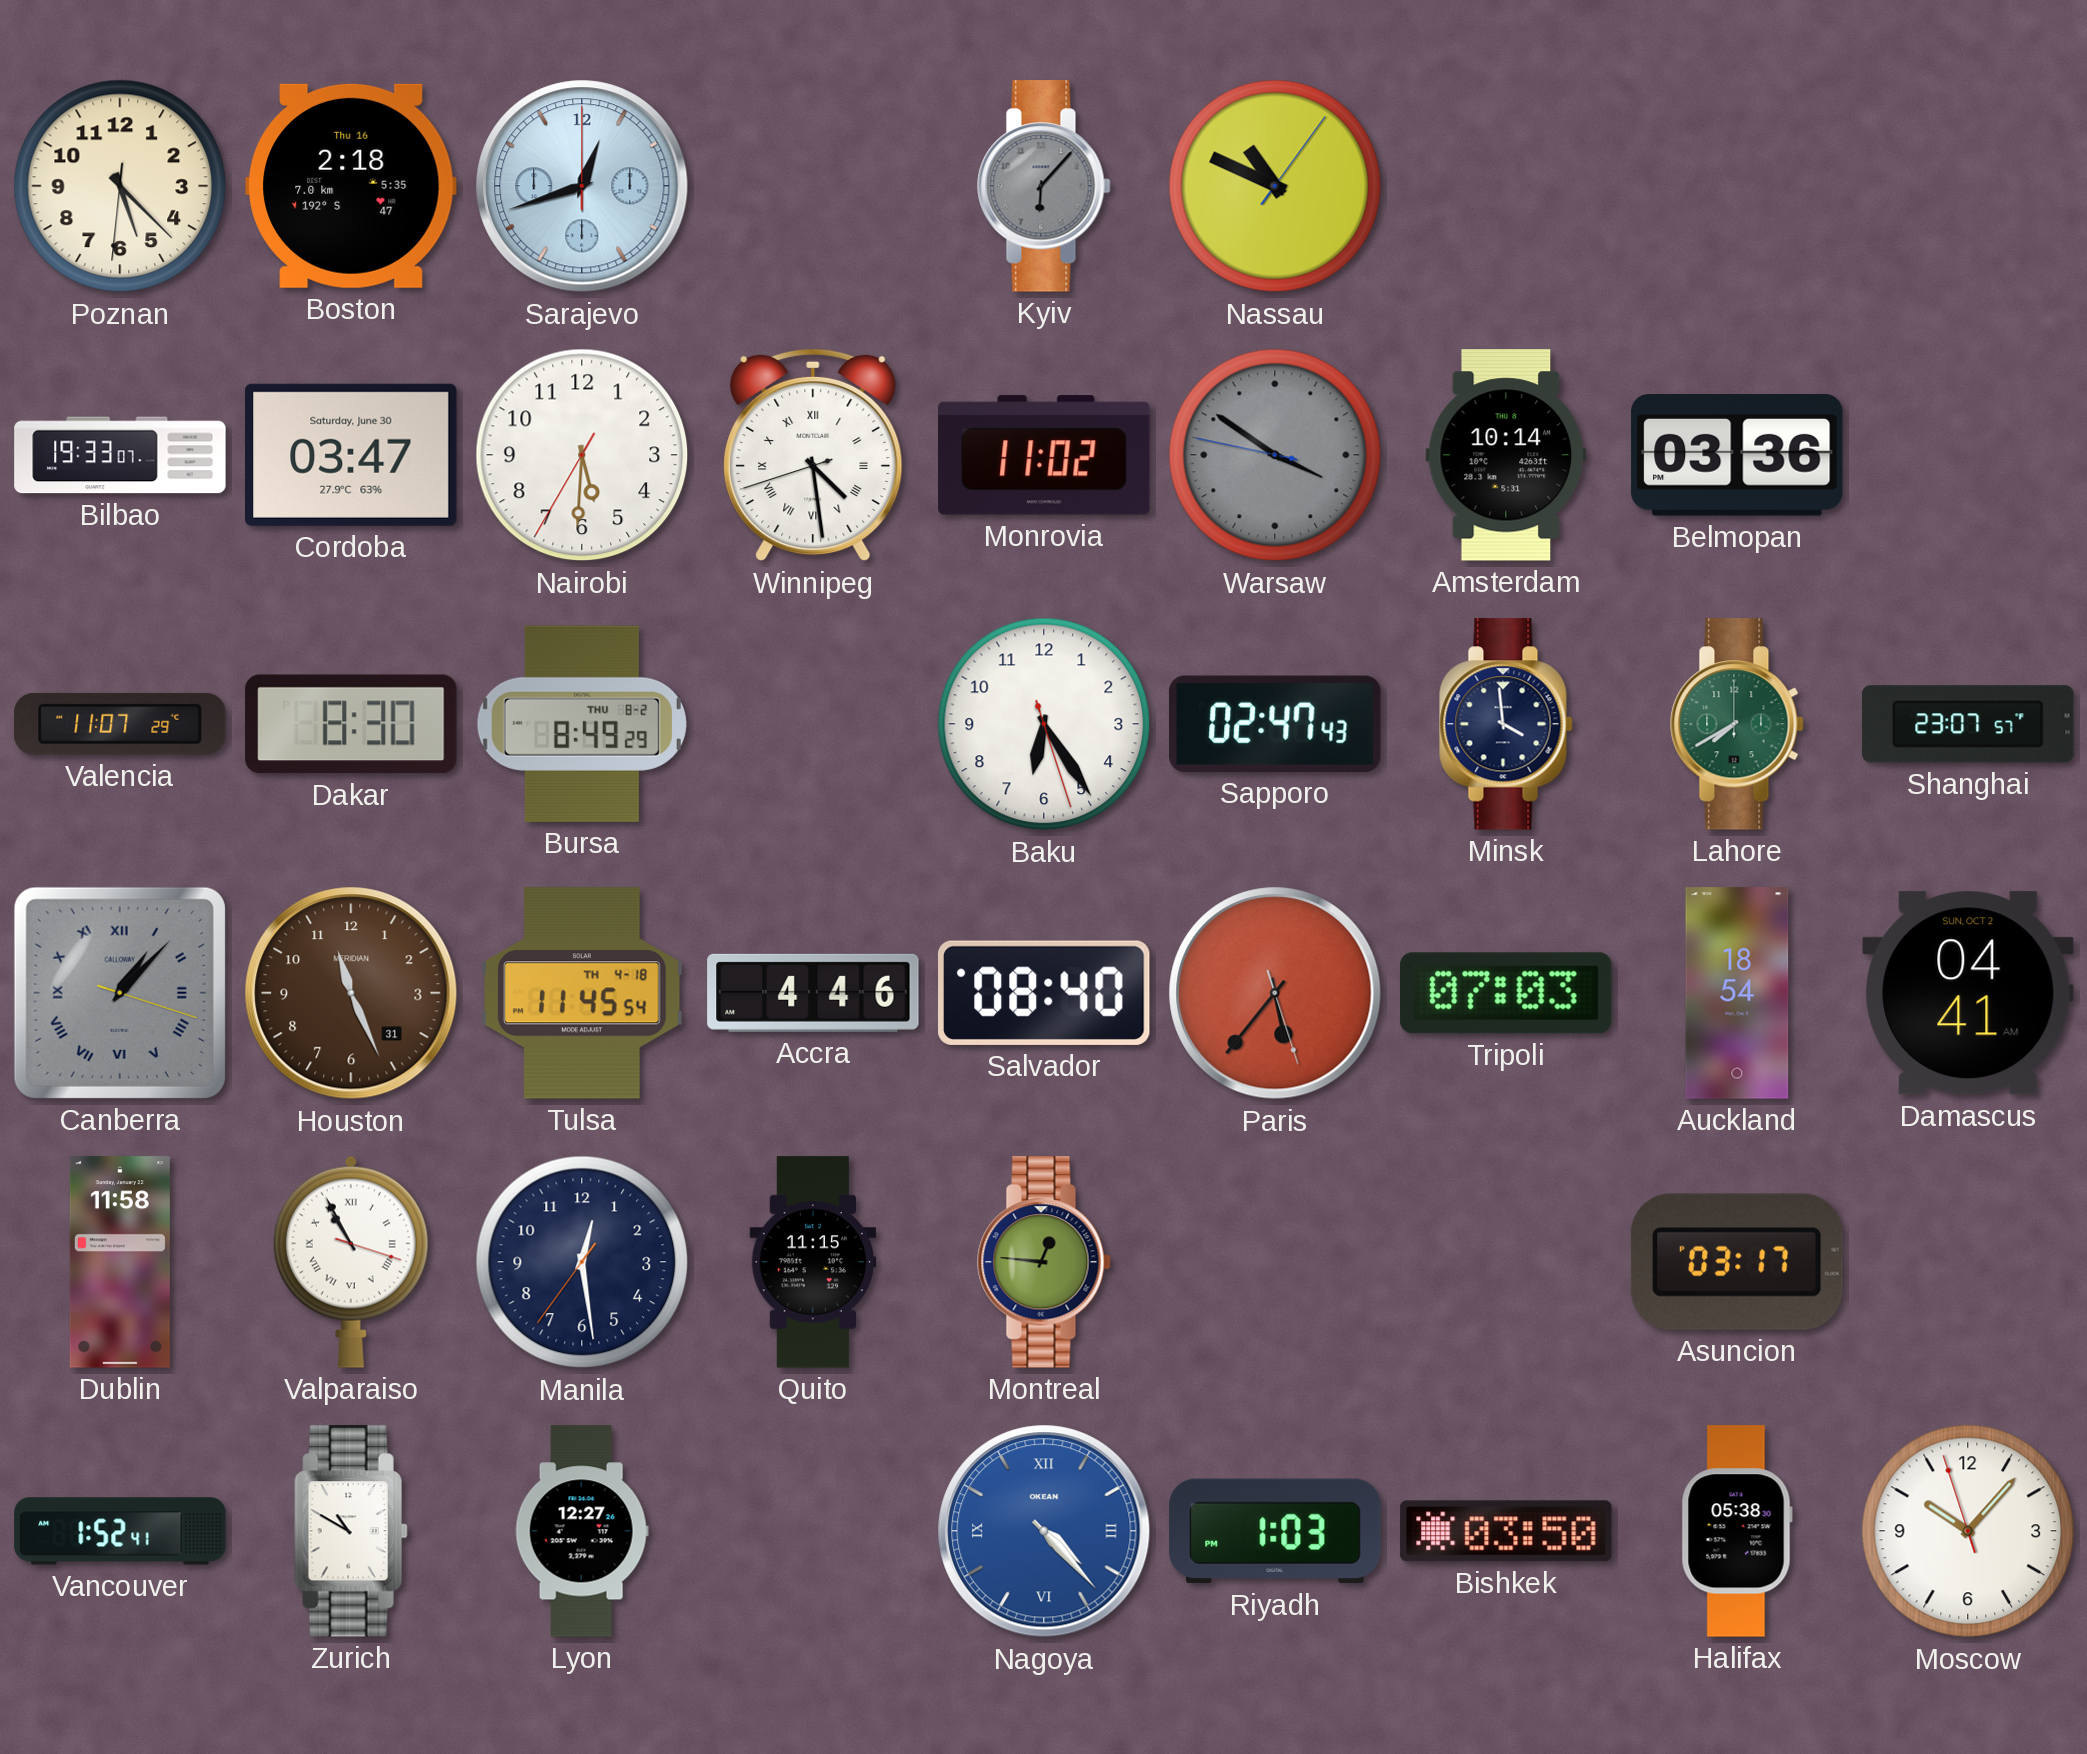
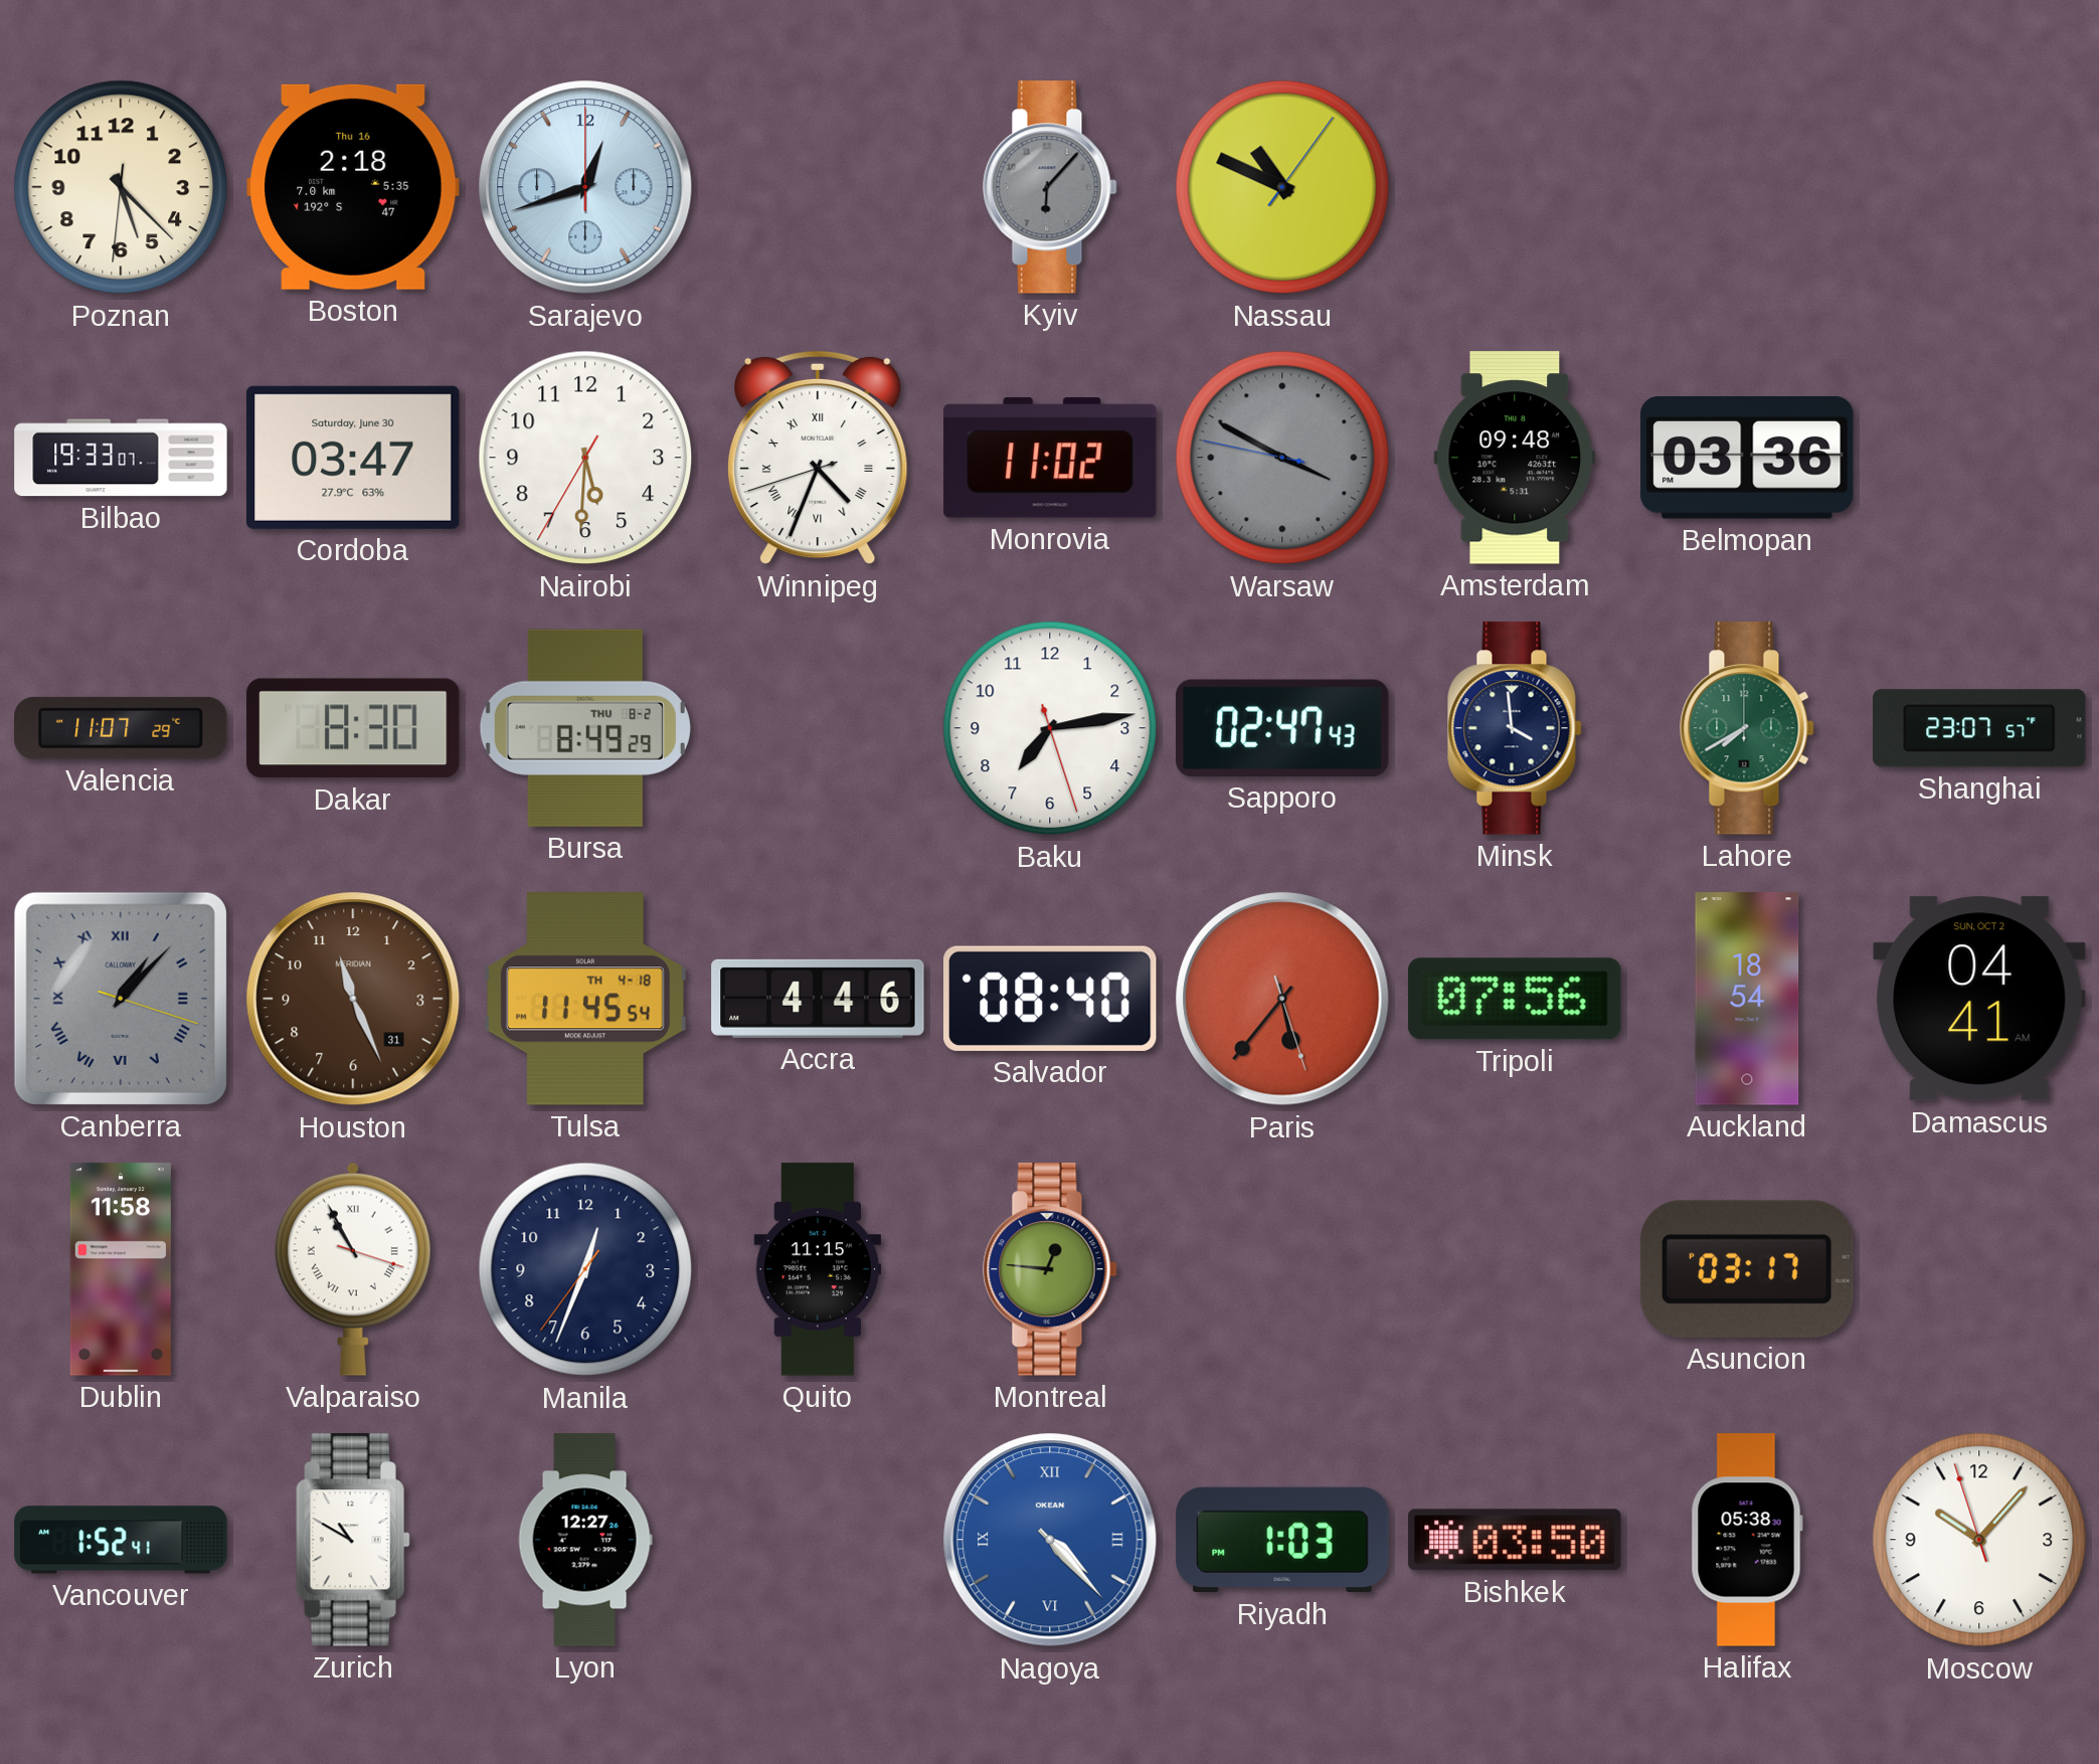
Winnipeg: 4:28 -> 4:33
Warsaw: 3:50 -> 3:49
Amsterdam: 10:14 -> 09:48
Baku: 6:24 -> 7:13
Tripoli: 07:03 -> 07:56
Manila: 12:28 -> 12:33
